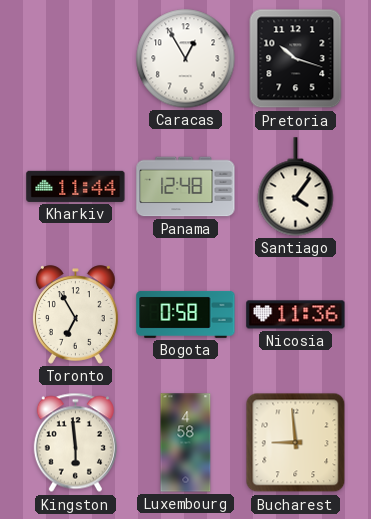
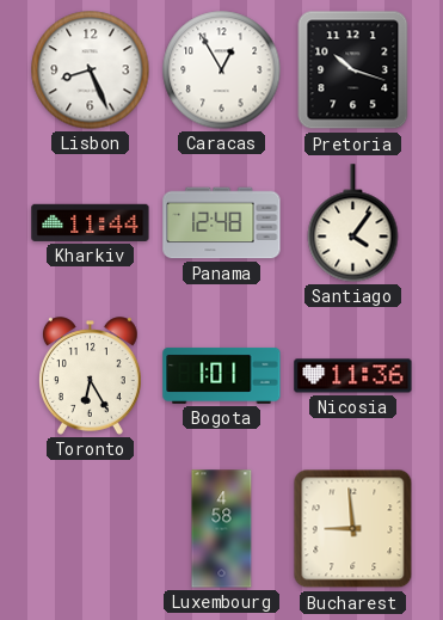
Lisbon: none -> 8:26
Toronto: 6:55 -> 6:25
Bogota: 0:58 -> 1:01
Kingston: 5:59 -> none
